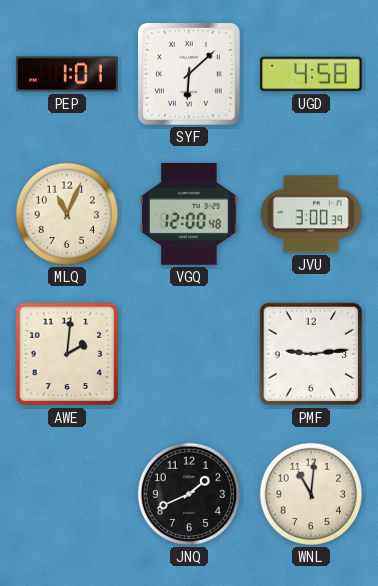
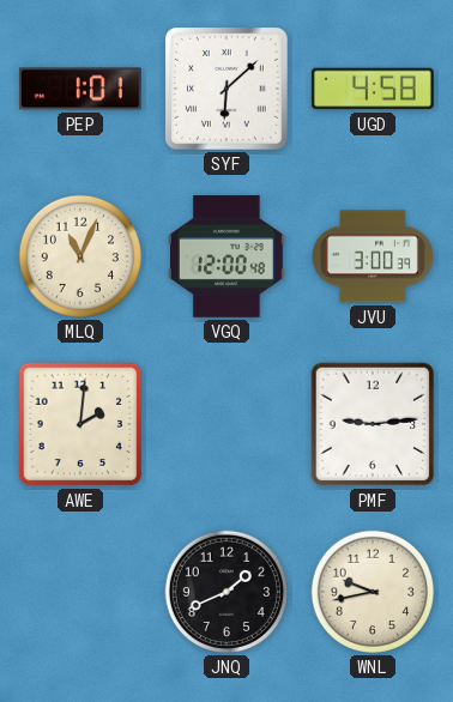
WNL: 11:01 -> 9:43
